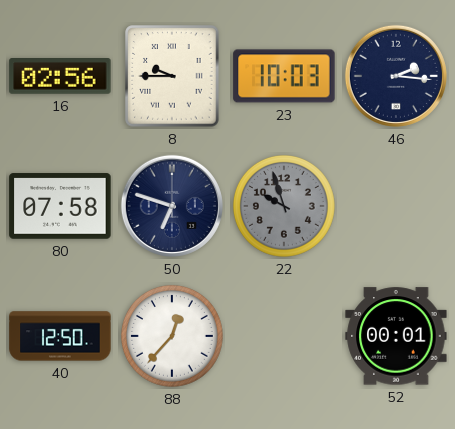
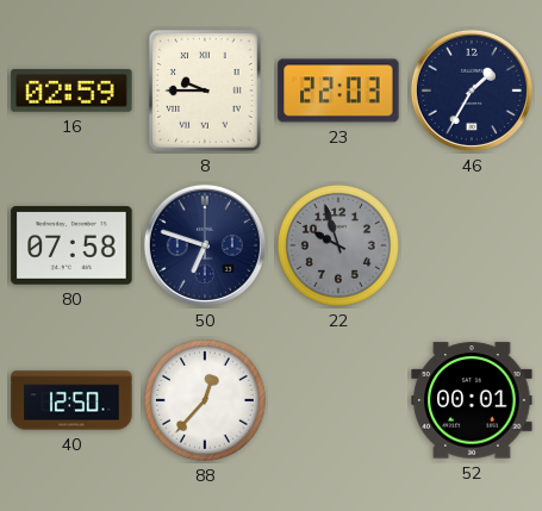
16: 02:56 -> 02:59
23: 10:03 -> 22:03
46: 2:16 -> 1:35
